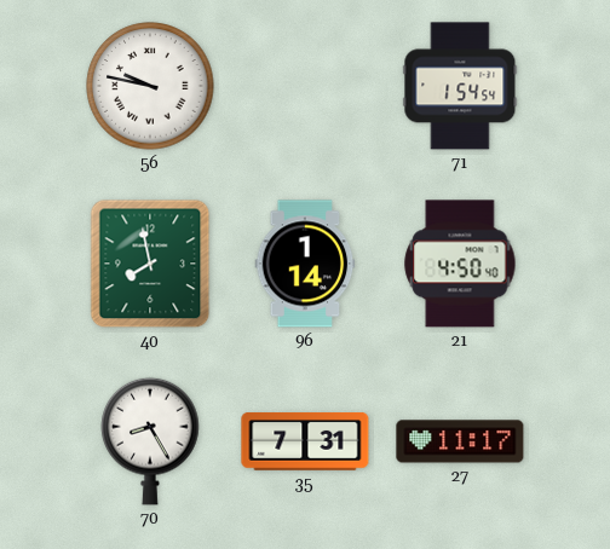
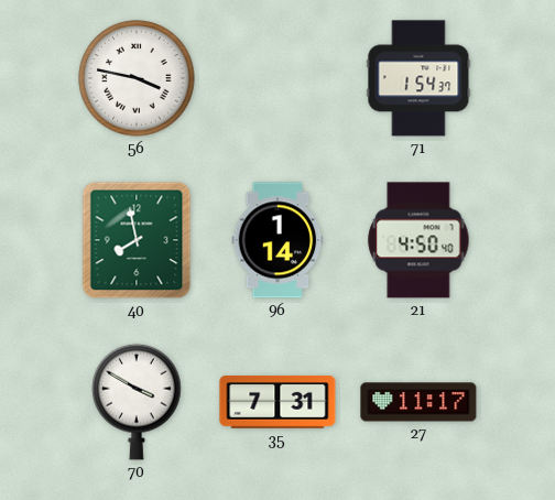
56: 9:47 -> 3:47
71: 1:54:54 -> 1:54:37
70: 8:25 -> 3:50
